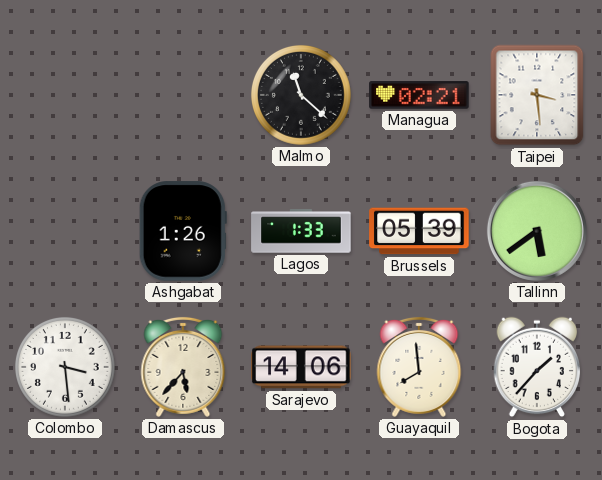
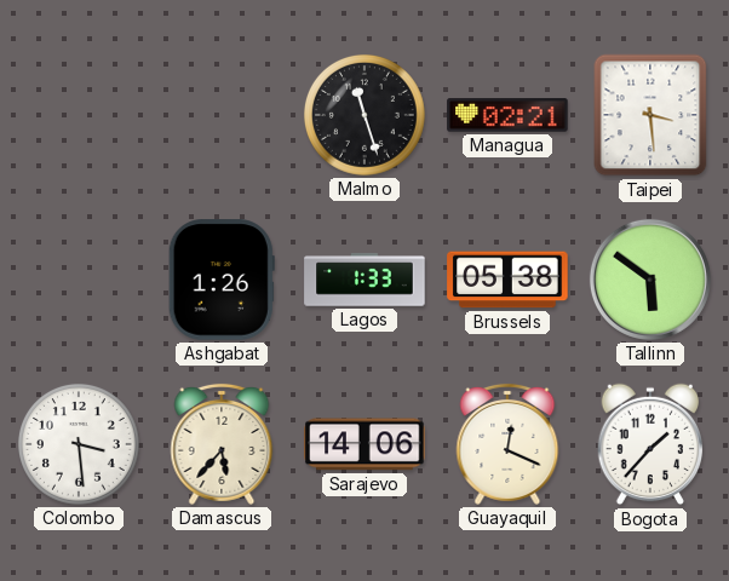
Malmo: 11:22 -> 11:27
Brussels: 05:39 -> 05:38
Tallinn: 5:39 -> 5:51
Guayaquil: 7:59 -> 12:19
